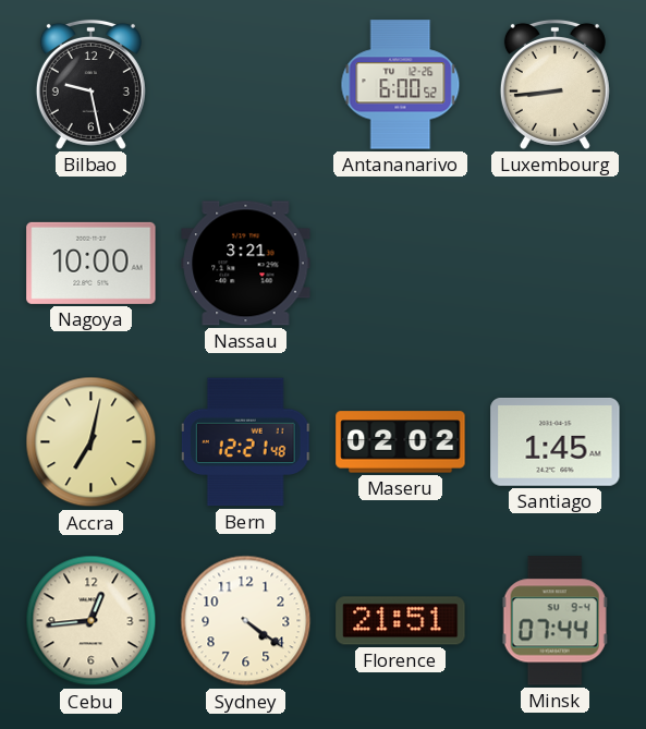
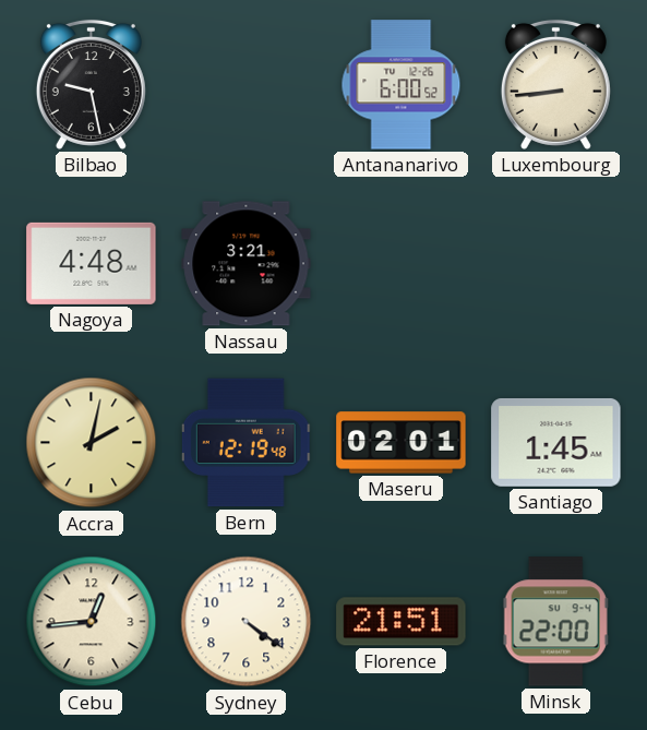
Nagoya: 10:00 -> 4:48
Accra: 7:02 -> 2:02
Bern: 12:21 -> 12:19
Maseru: 02:02 -> 02:01
Minsk: 07:44 -> 22:00
